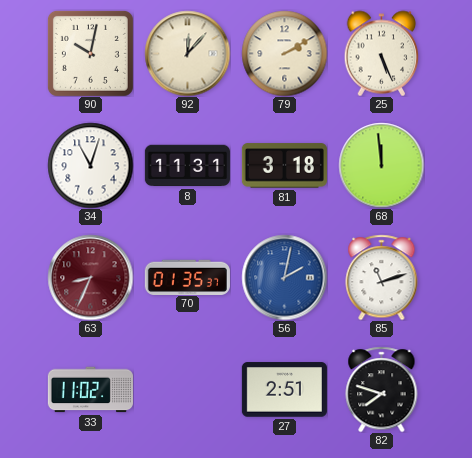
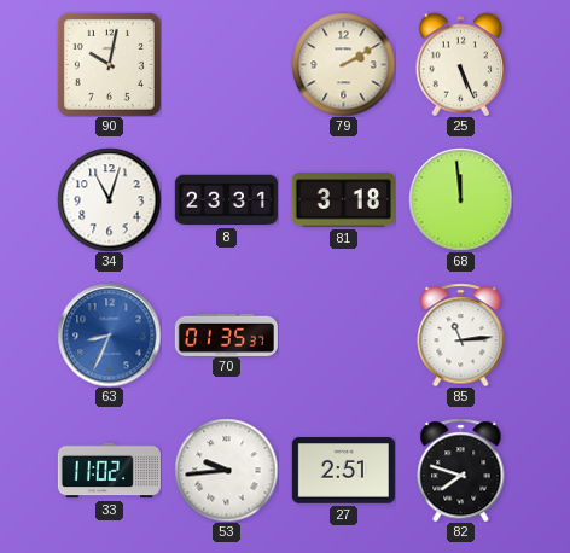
92: 12:07 -> none
8: 11:31 -> 23:31
63 dial: burgundy -> blue
56: 2:02 -> none
85: 11:12 -> 11:14
53: none -> 9:44
